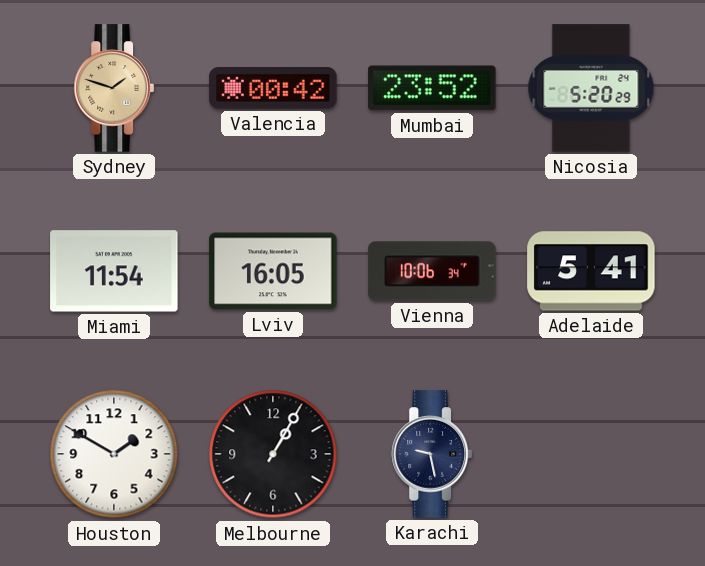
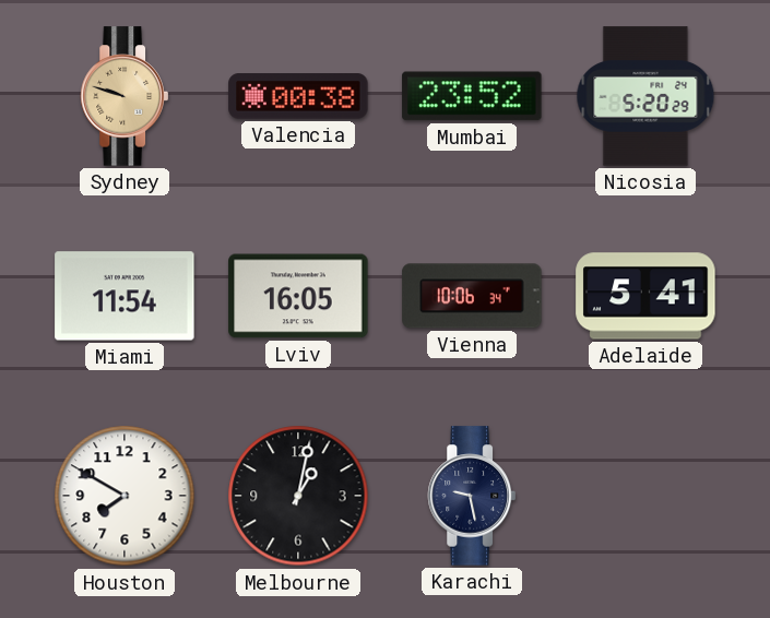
Sydney: 1:48 -> 9:48
Valencia: 00:42 -> 00:38
Houston: 1:50 -> 7:50
Melbourne: 1:05 -> 1:02
